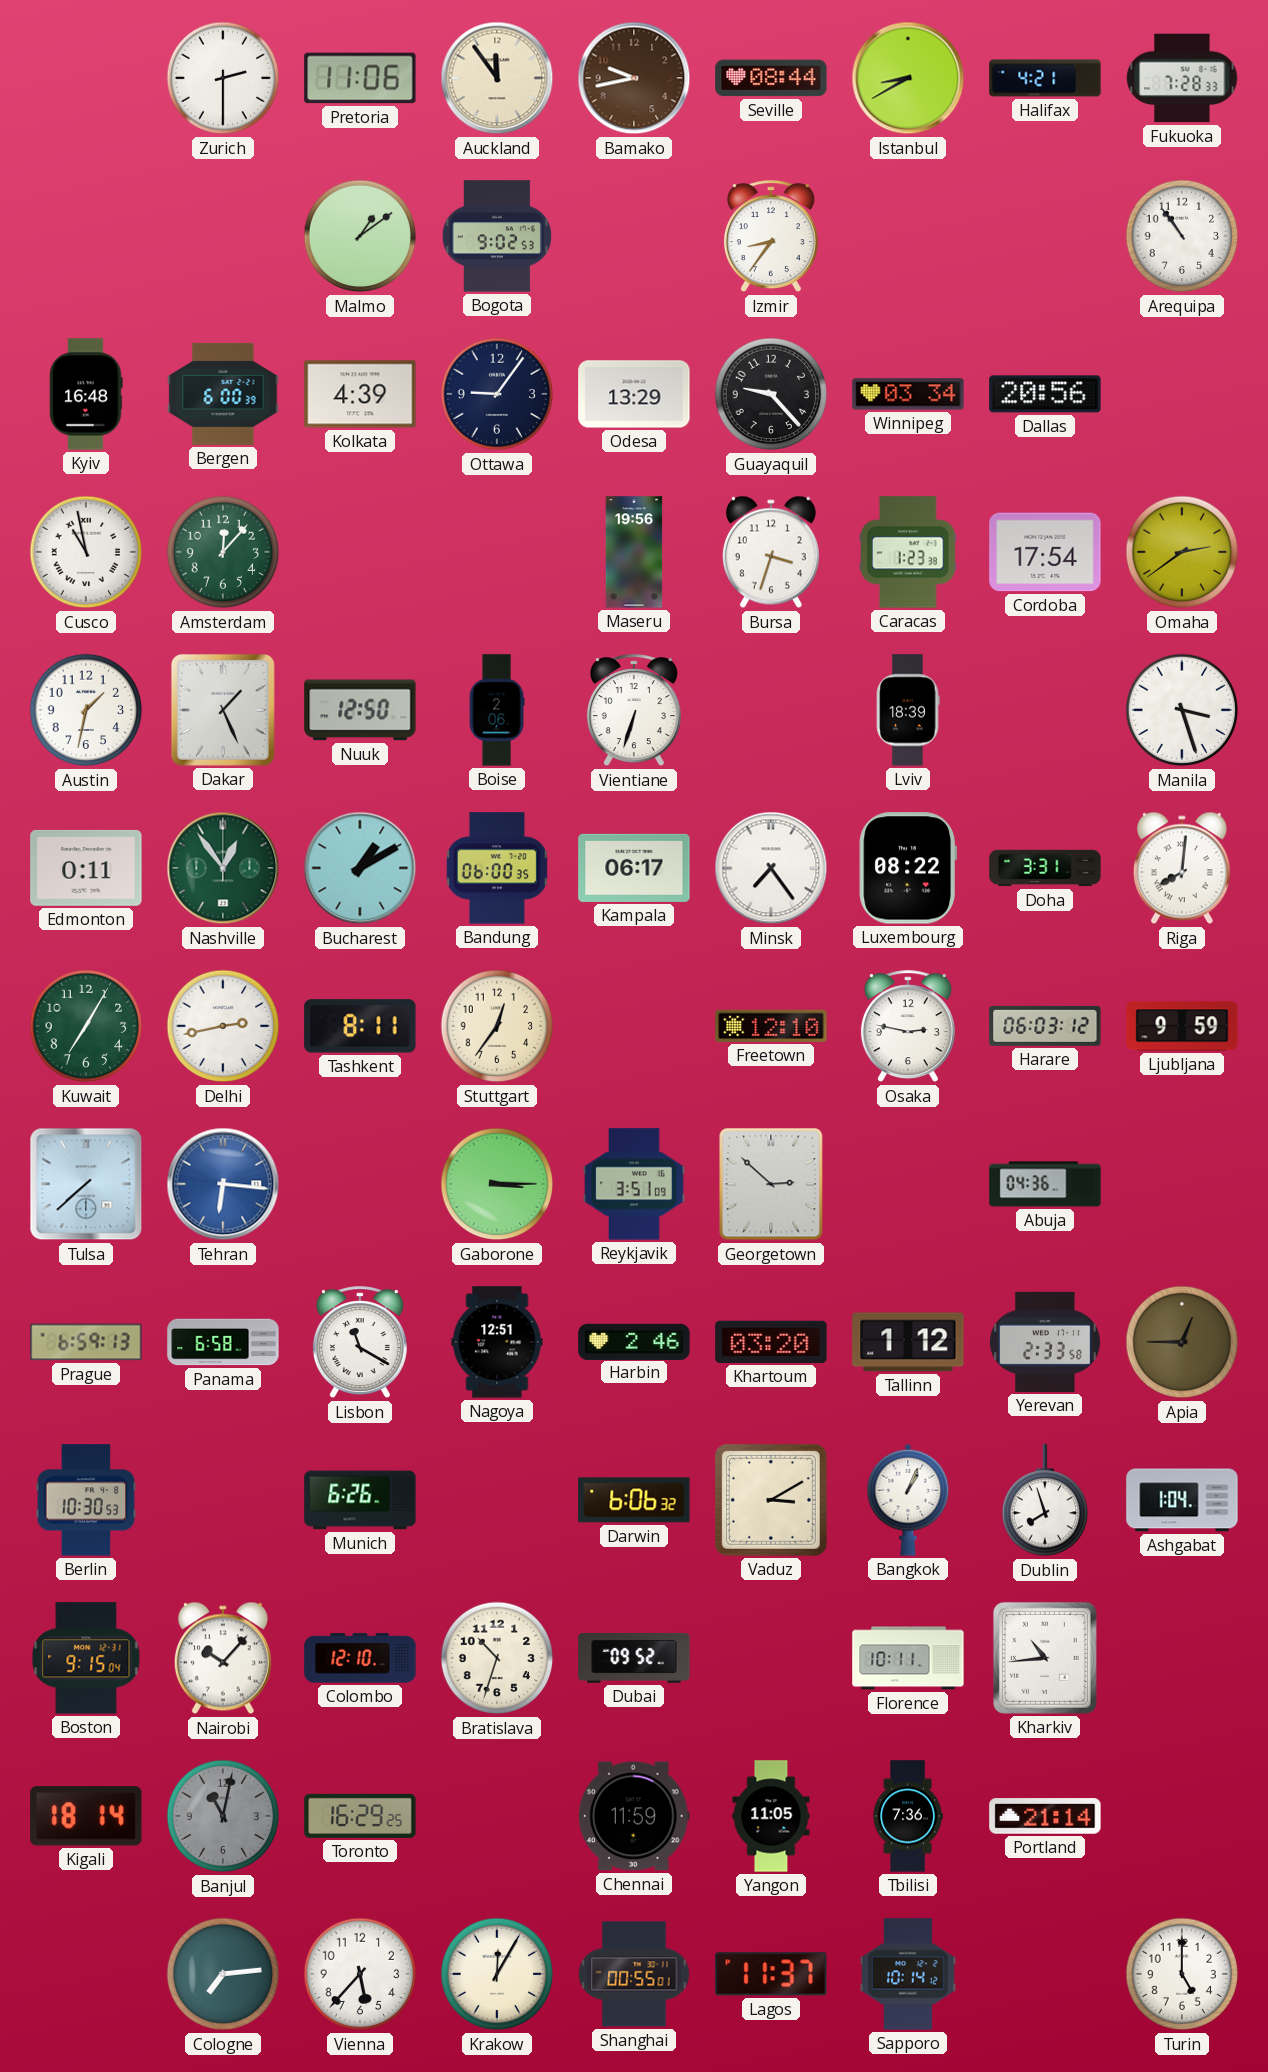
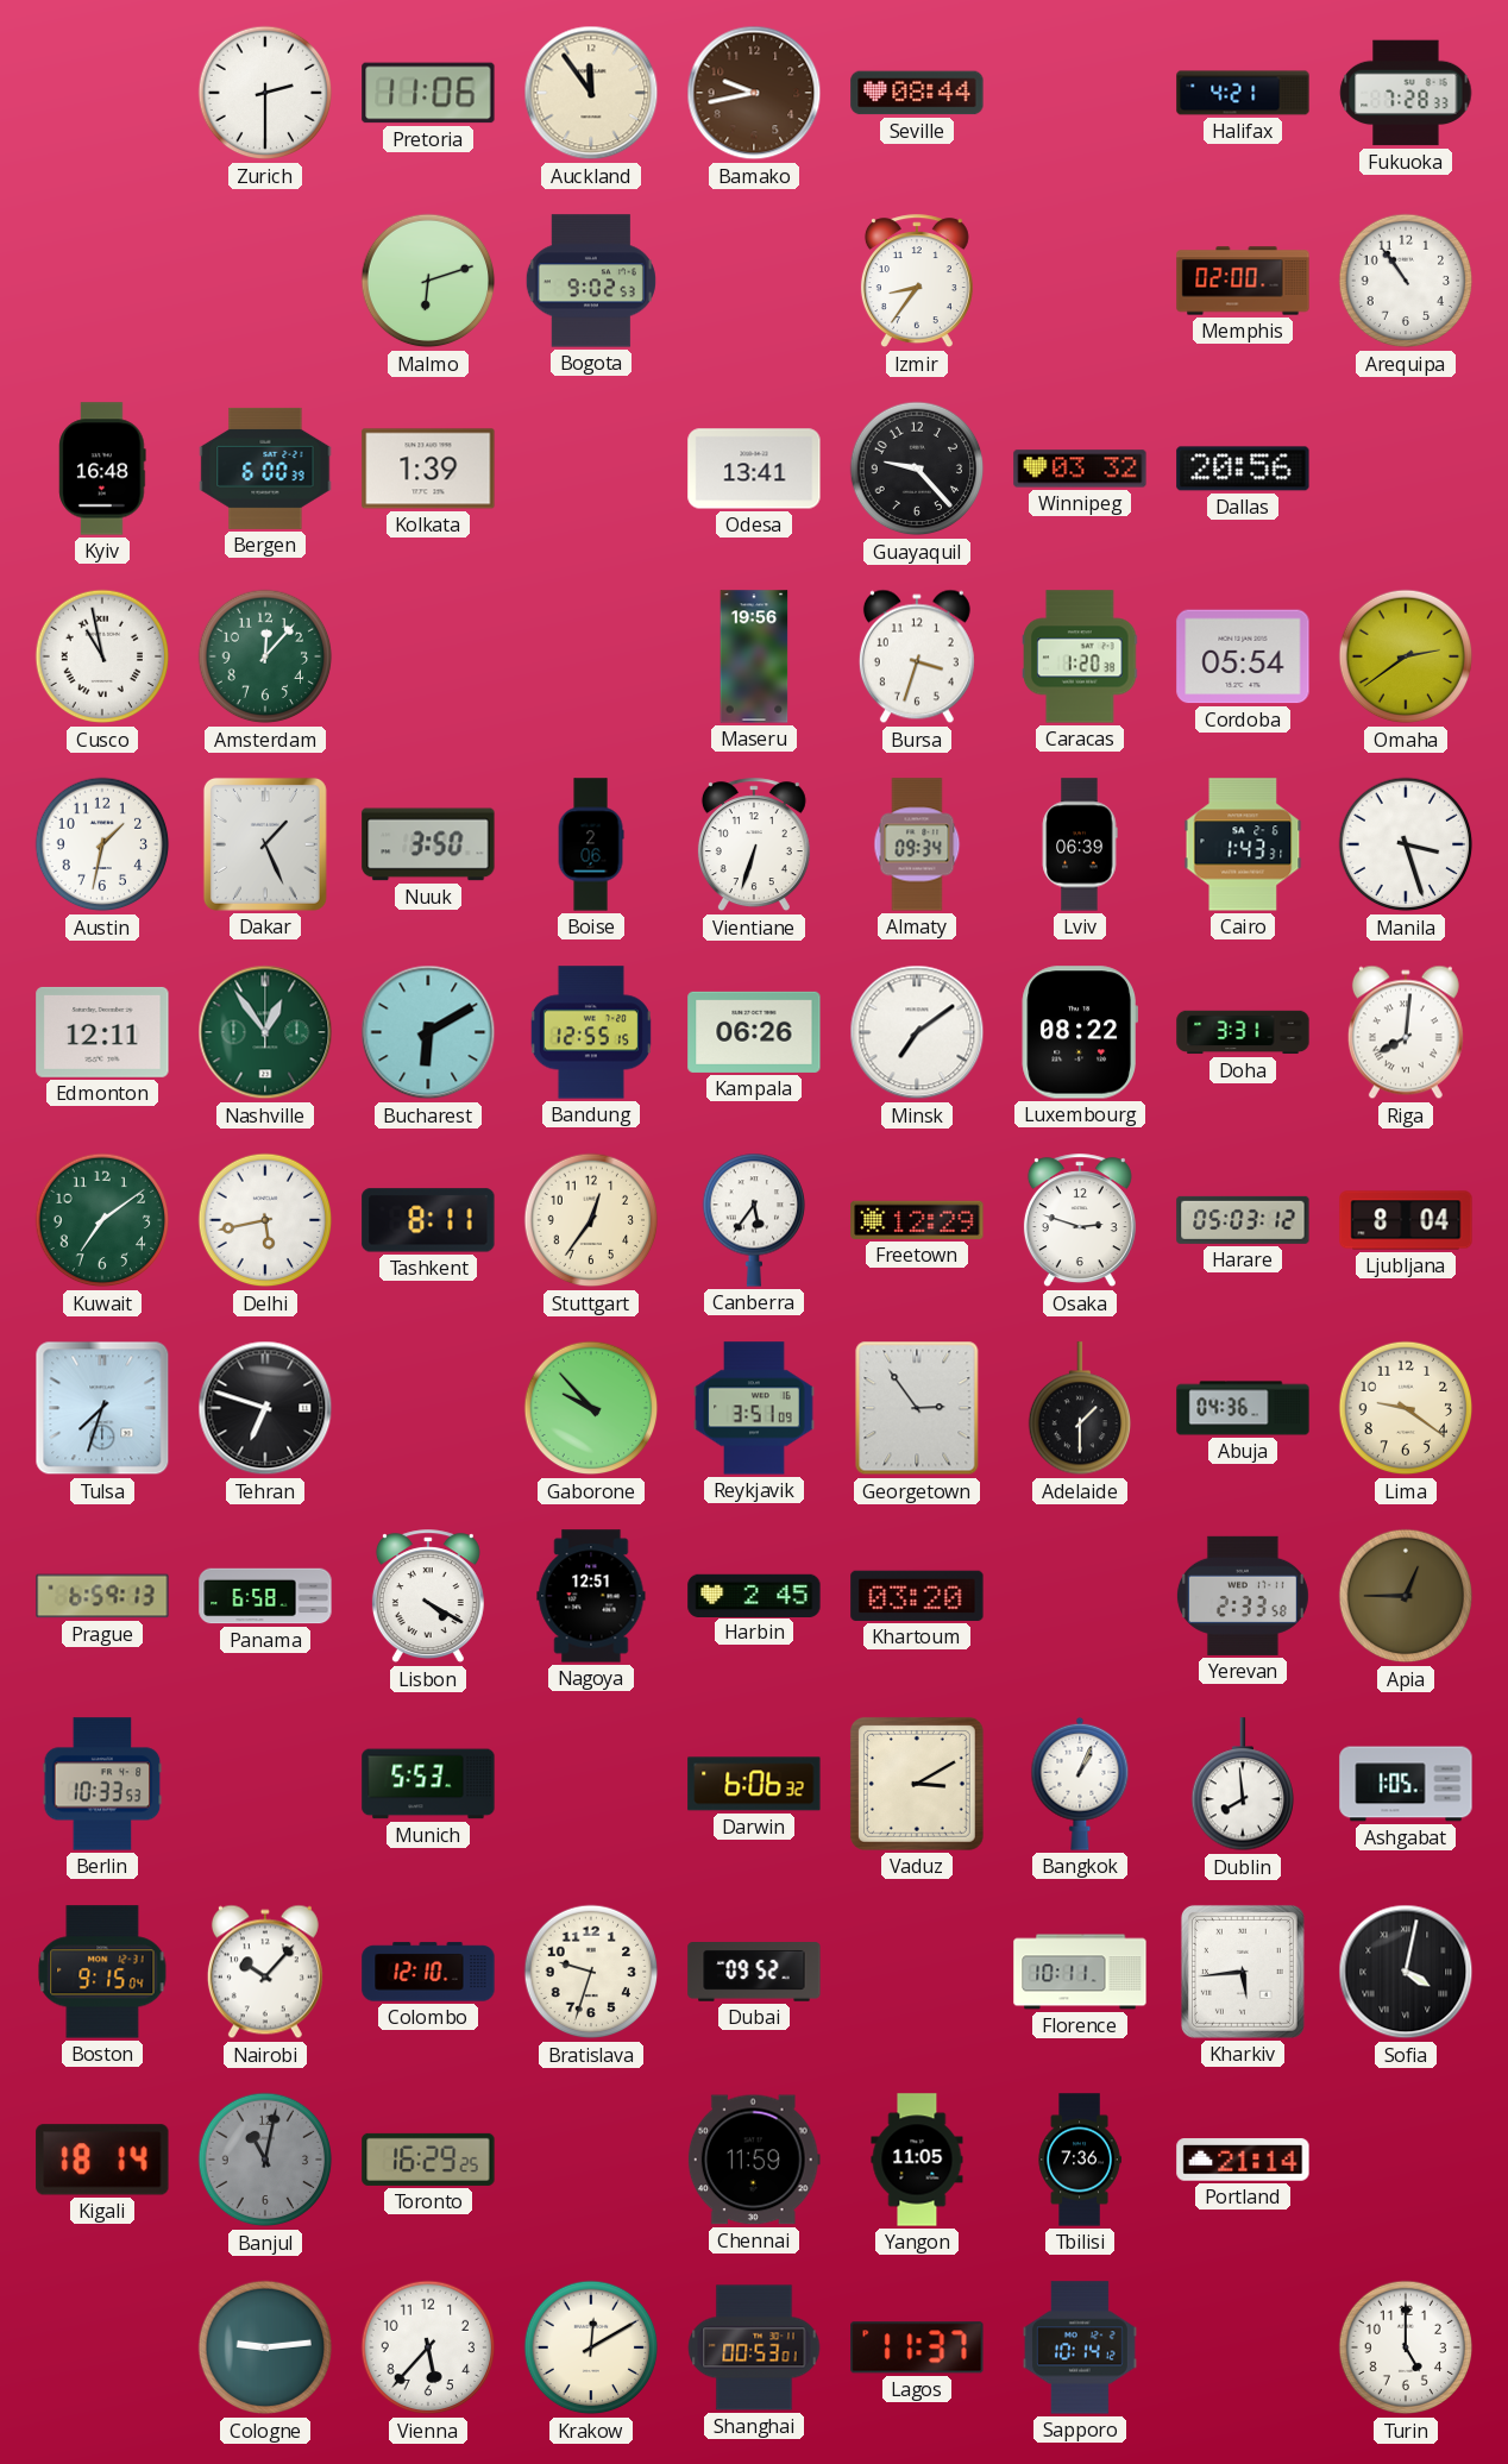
Istanbul: 8:40 -> none
Malmo: 1:09 -> 6:12
Memphis: none -> 02:00
Kolkata: 4:39 -> 1:39
Ottawa: 9:06 -> none
Odesa: 13:29 -> 13:41
Winnipeg: 03:34 -> 03:32
Caracas: 1:23 -> 1:20
Cordoba: 17:54 -> 05:54
Nuuk: 12:50 -> 3:50
Almaty: none -> 09:34
Lviv: 18:39 -> 06:39
Cairo: none -> 1:43
Edmonton: 0:11 -> 12:11
Bucharest: 1:10 -> 6:10
Bandung: 06:00 -> 12:55
Kampala: 06:17 -> 06:26
Minsk: 7:24 -> 7:09
Kuwait: 7:05 -> 7:09
Delhi: 2:43 -> 5:43
Canberra: none -> 5:36
Freetown: 12:10 -> 12:29
Osaka: 2:47 -> 2:48
Harare: 06:03 -> 05:03
Ljubljana: 9:59 -> 8:04
Tulsa: 7:38 -> 7:33
Tehran: 6:16 -> 6:48
Tehran dial: blue -> black
Gaborone: 3:15 -> 9:53
Georgetown: 2:52 -> 2:54
Adelaide: none -> 1:30
Lima: none -> 9:21
Lisbon: 11:20 -> 4:20
Harbin: 2:46 -> 2:45
Tallinn: 1:12 -> none
Berlin: 10:30 -> 10:33
Munich: 6:26 -> 5:53
Dublin: 7:57 -> 7:59
Ashgabat: 1:04 -> 1:05
Bratislava: 10:33 -> 9:33
Kharkiv: 10:44 -> 5:44
Sofia: none -> 4:02
Cologne: 7:14 -> 9:14
Krakow: 12:05 -> 12:10
Shanghai: 00:55 -> 00:53
